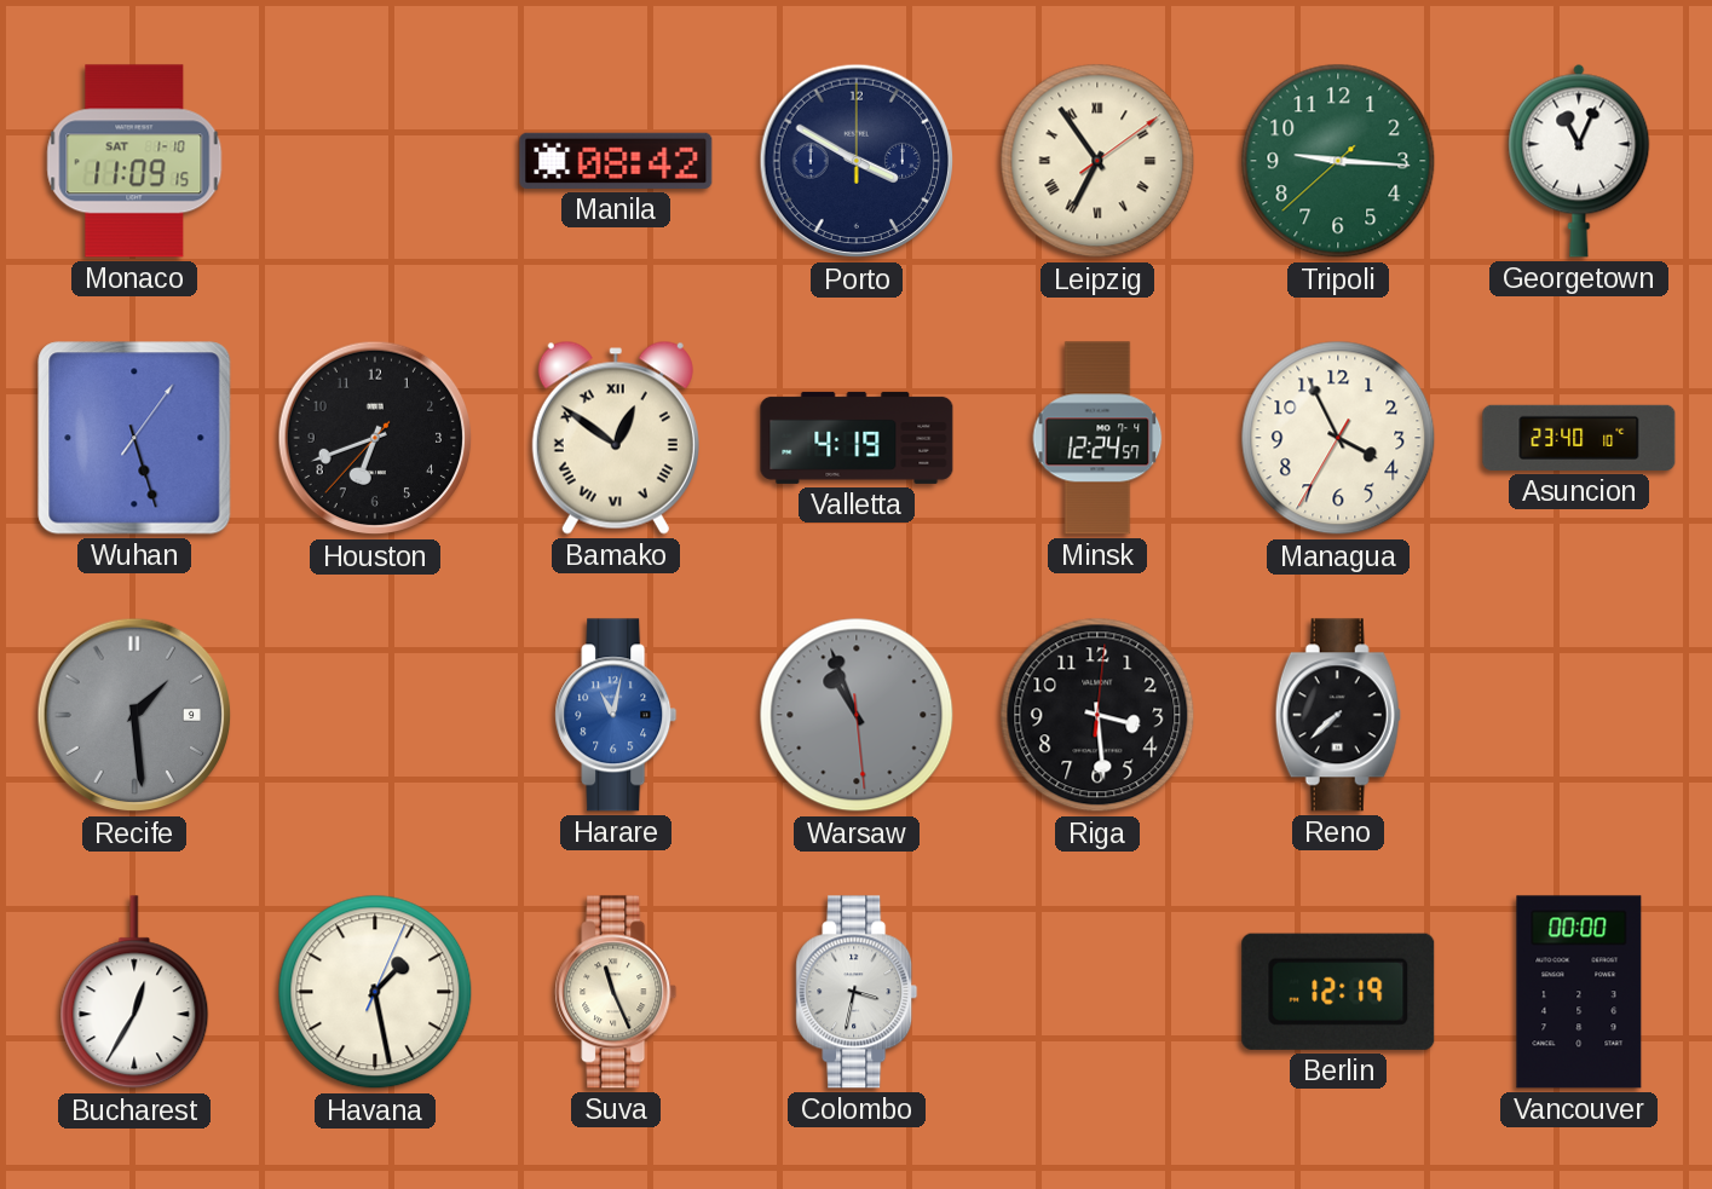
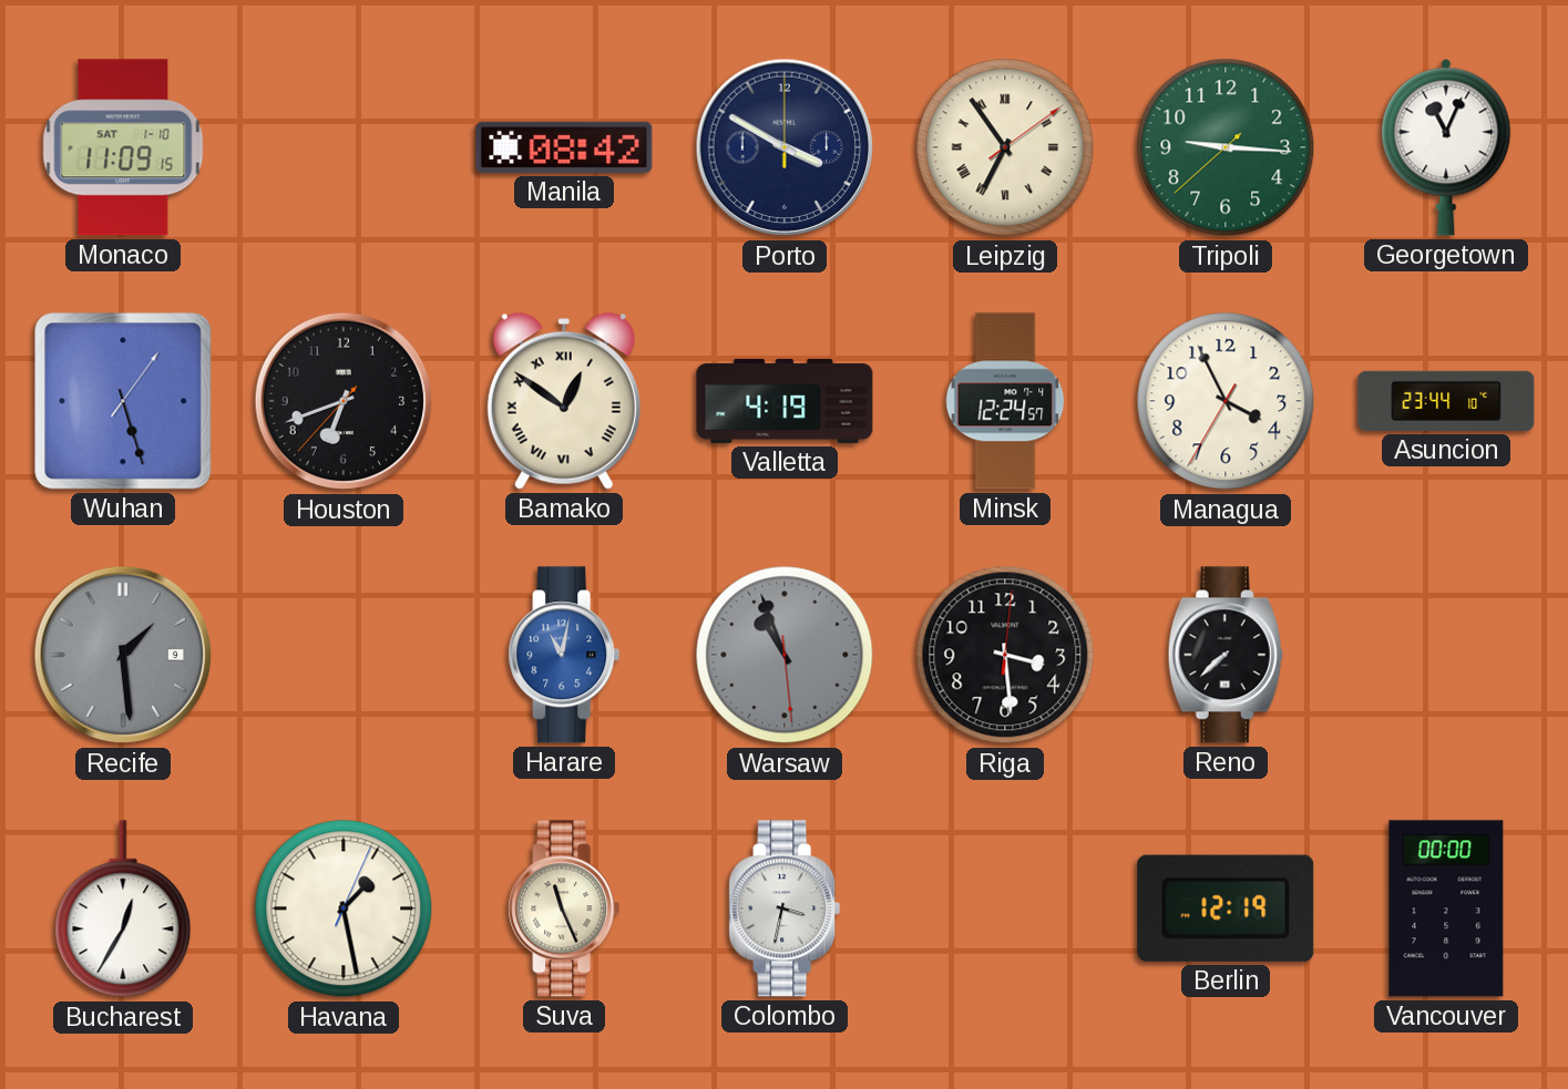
Asuncion: 23:40 -> 23:44
